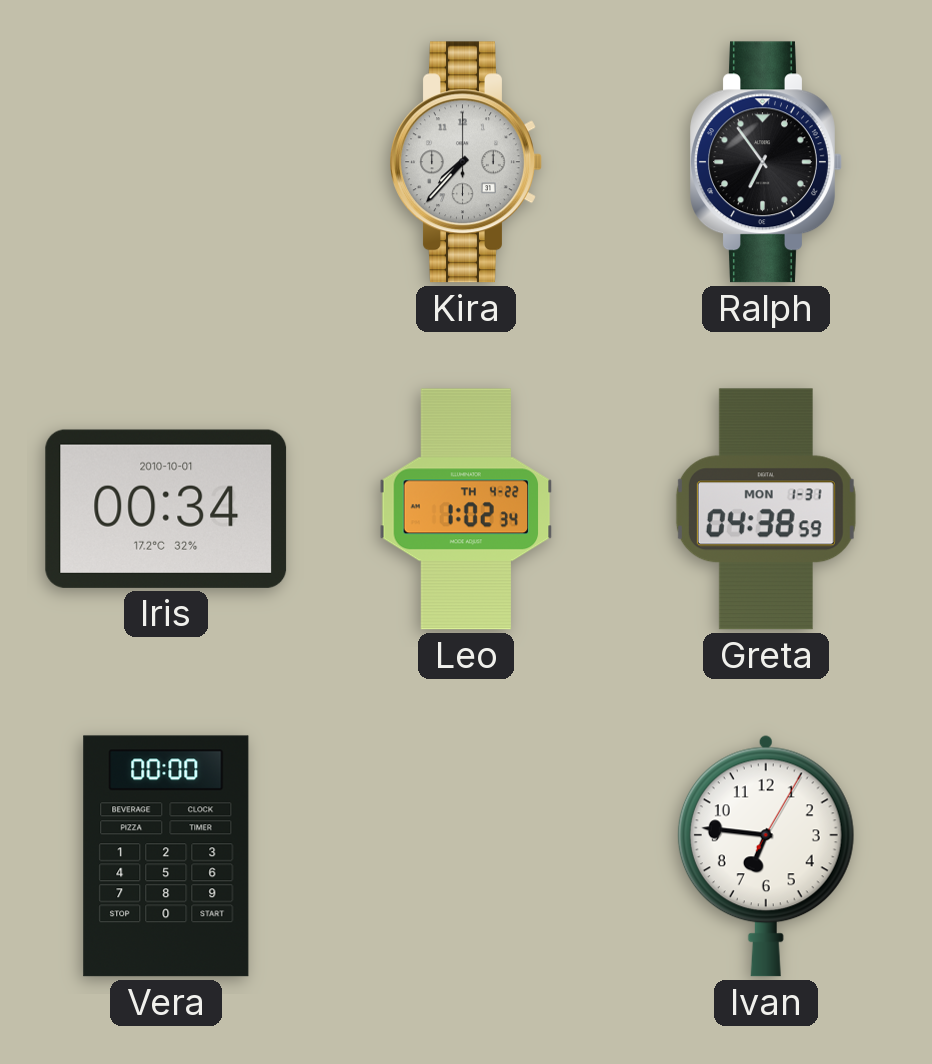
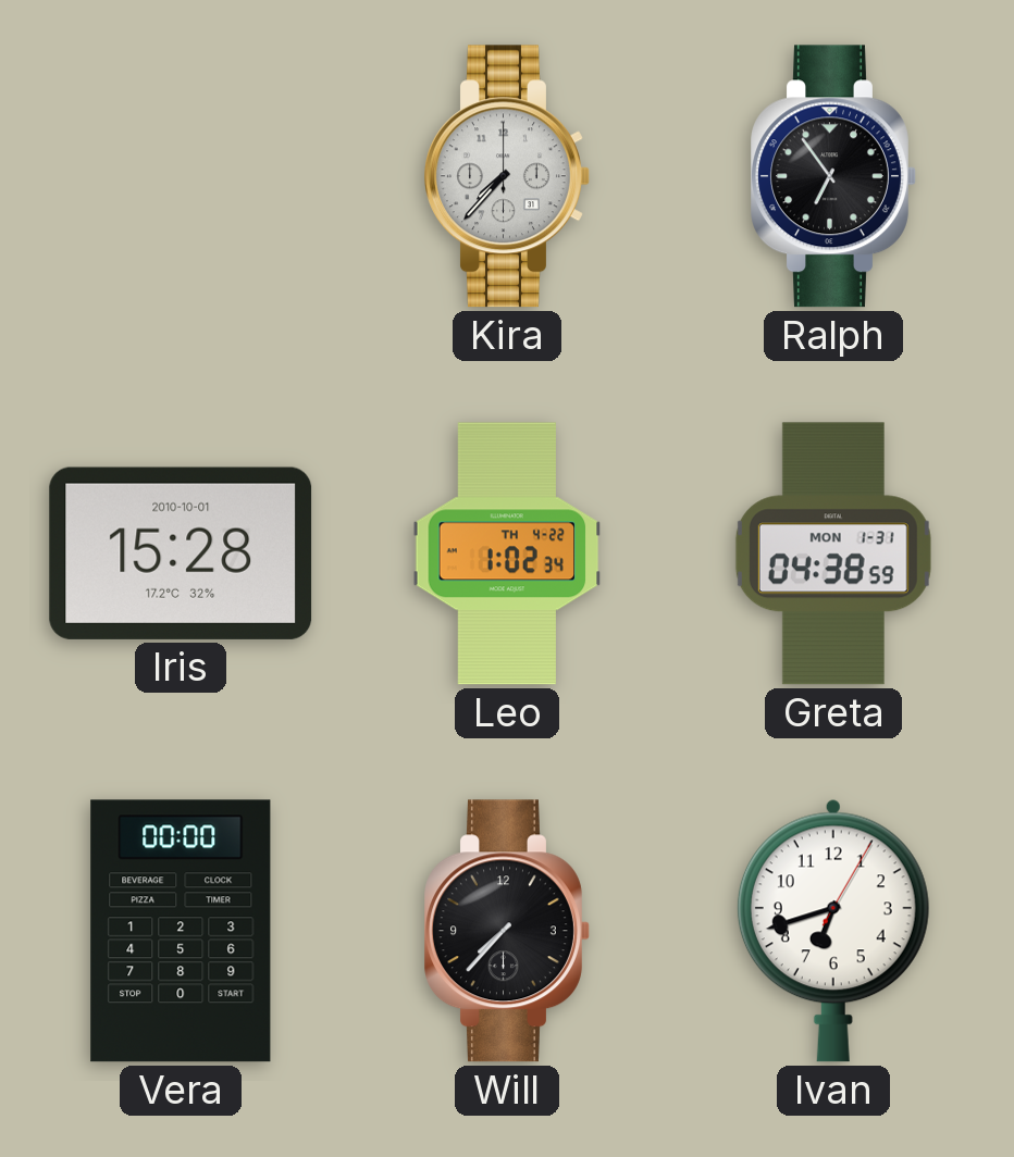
Iris: 00:34 -> 15:28
Will: none -> 7:37
Ivan: 6:46 -> 6:42
